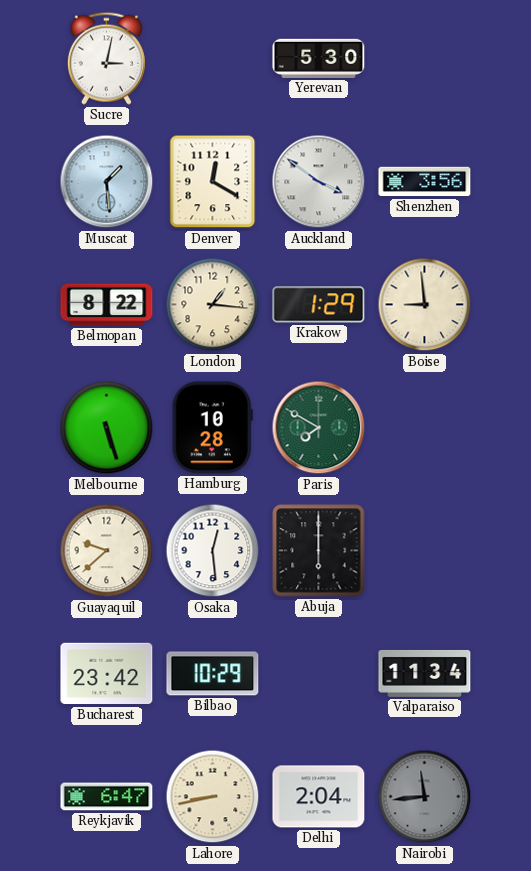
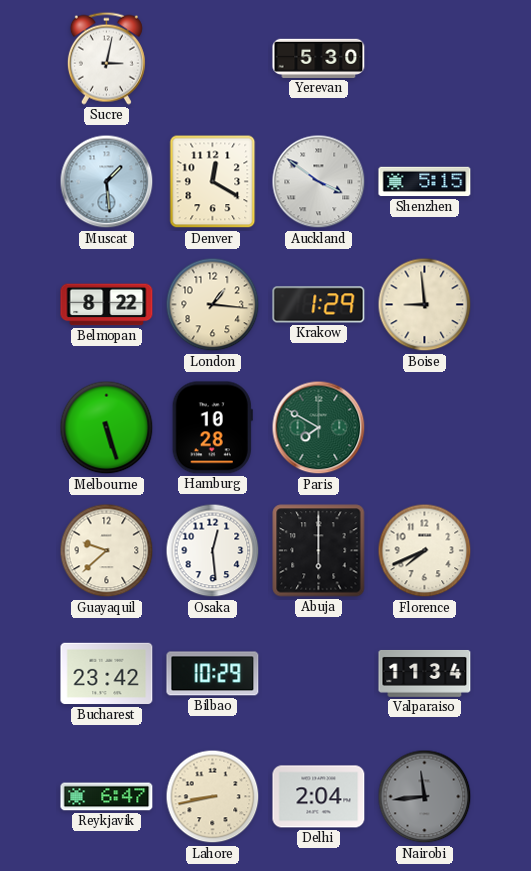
Shenzhen: 3:56 -> 5:15
Florence: none -> 7:41
